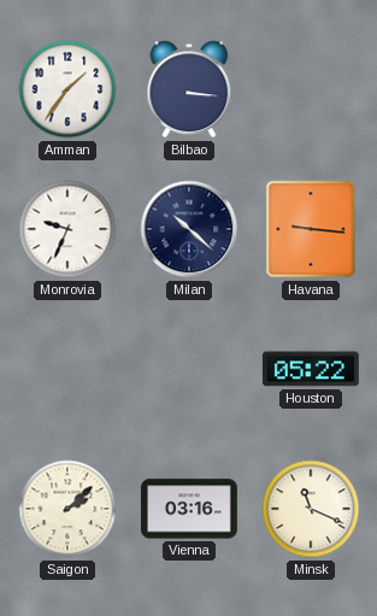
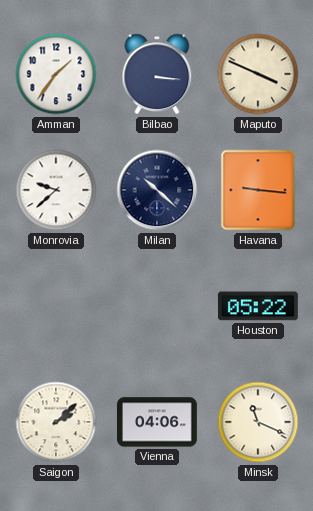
Maputo: none -> 3:49
Monrovia: 9:34 -> 9:38
Vienna: 03:16 -> 04:06
